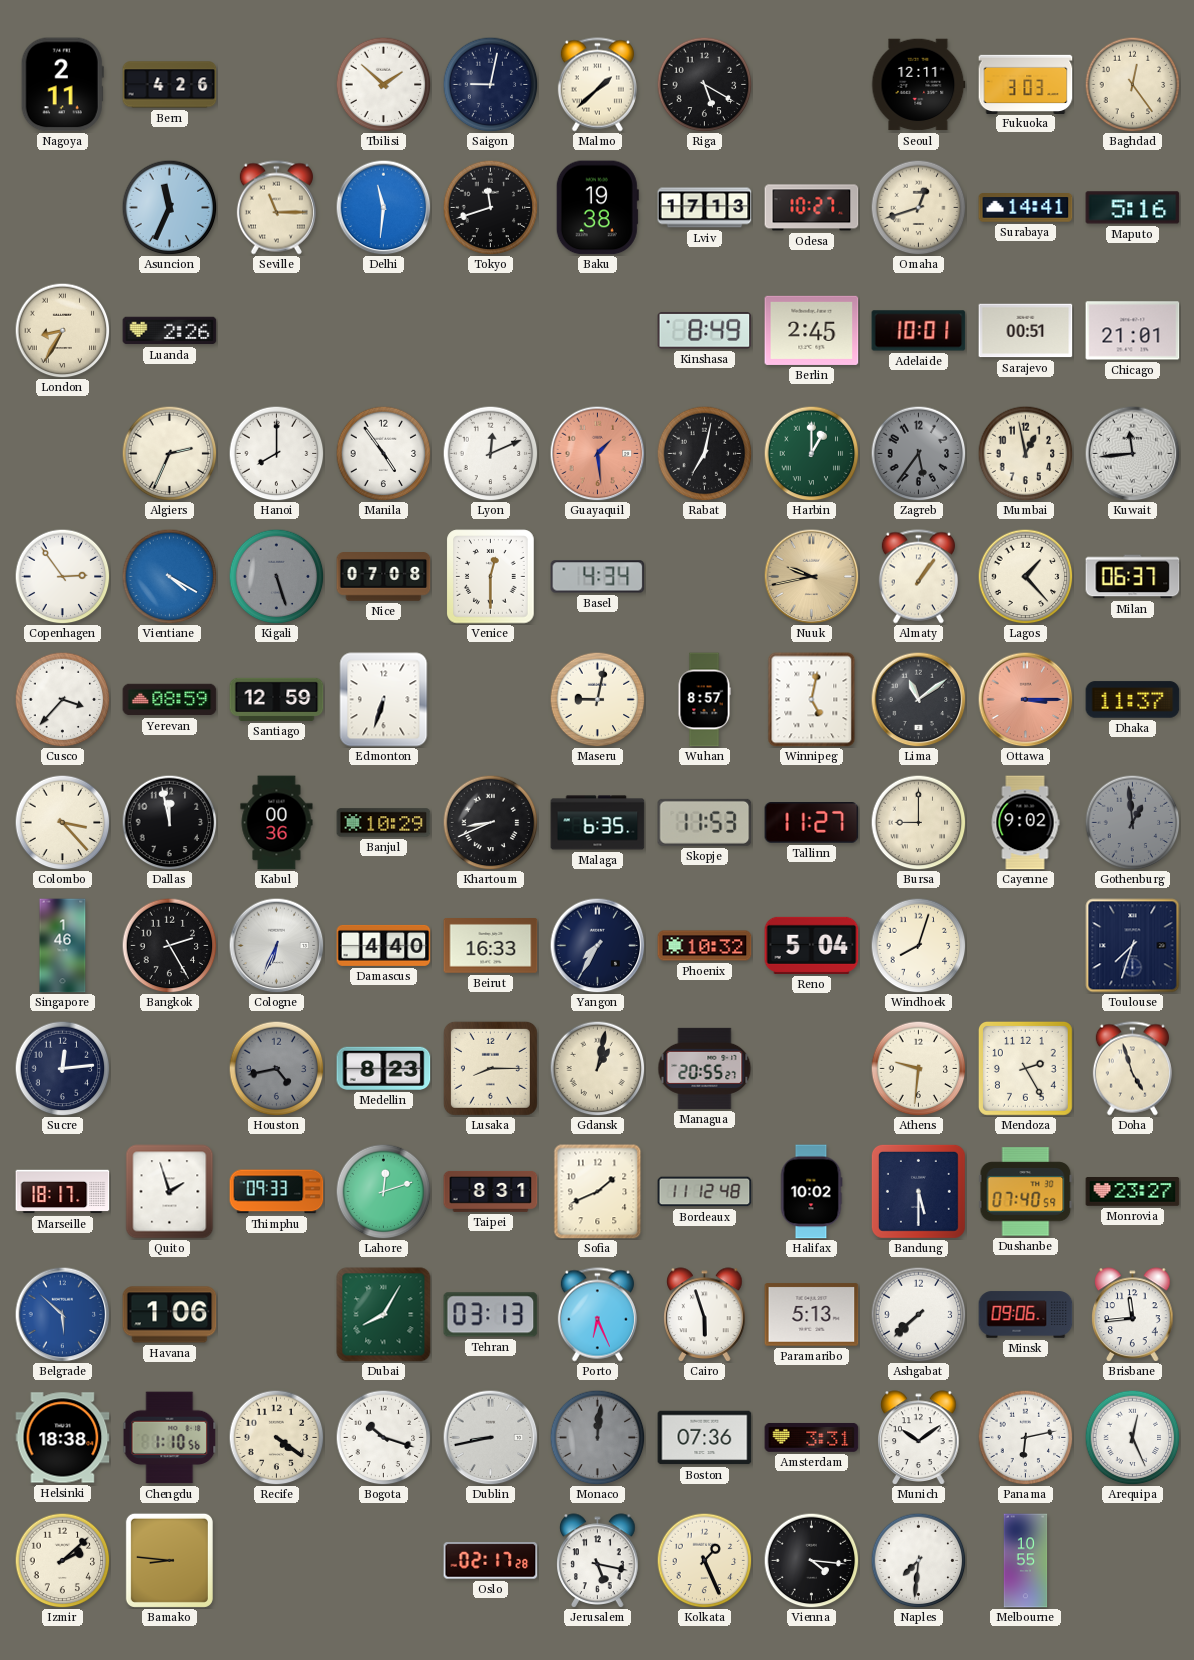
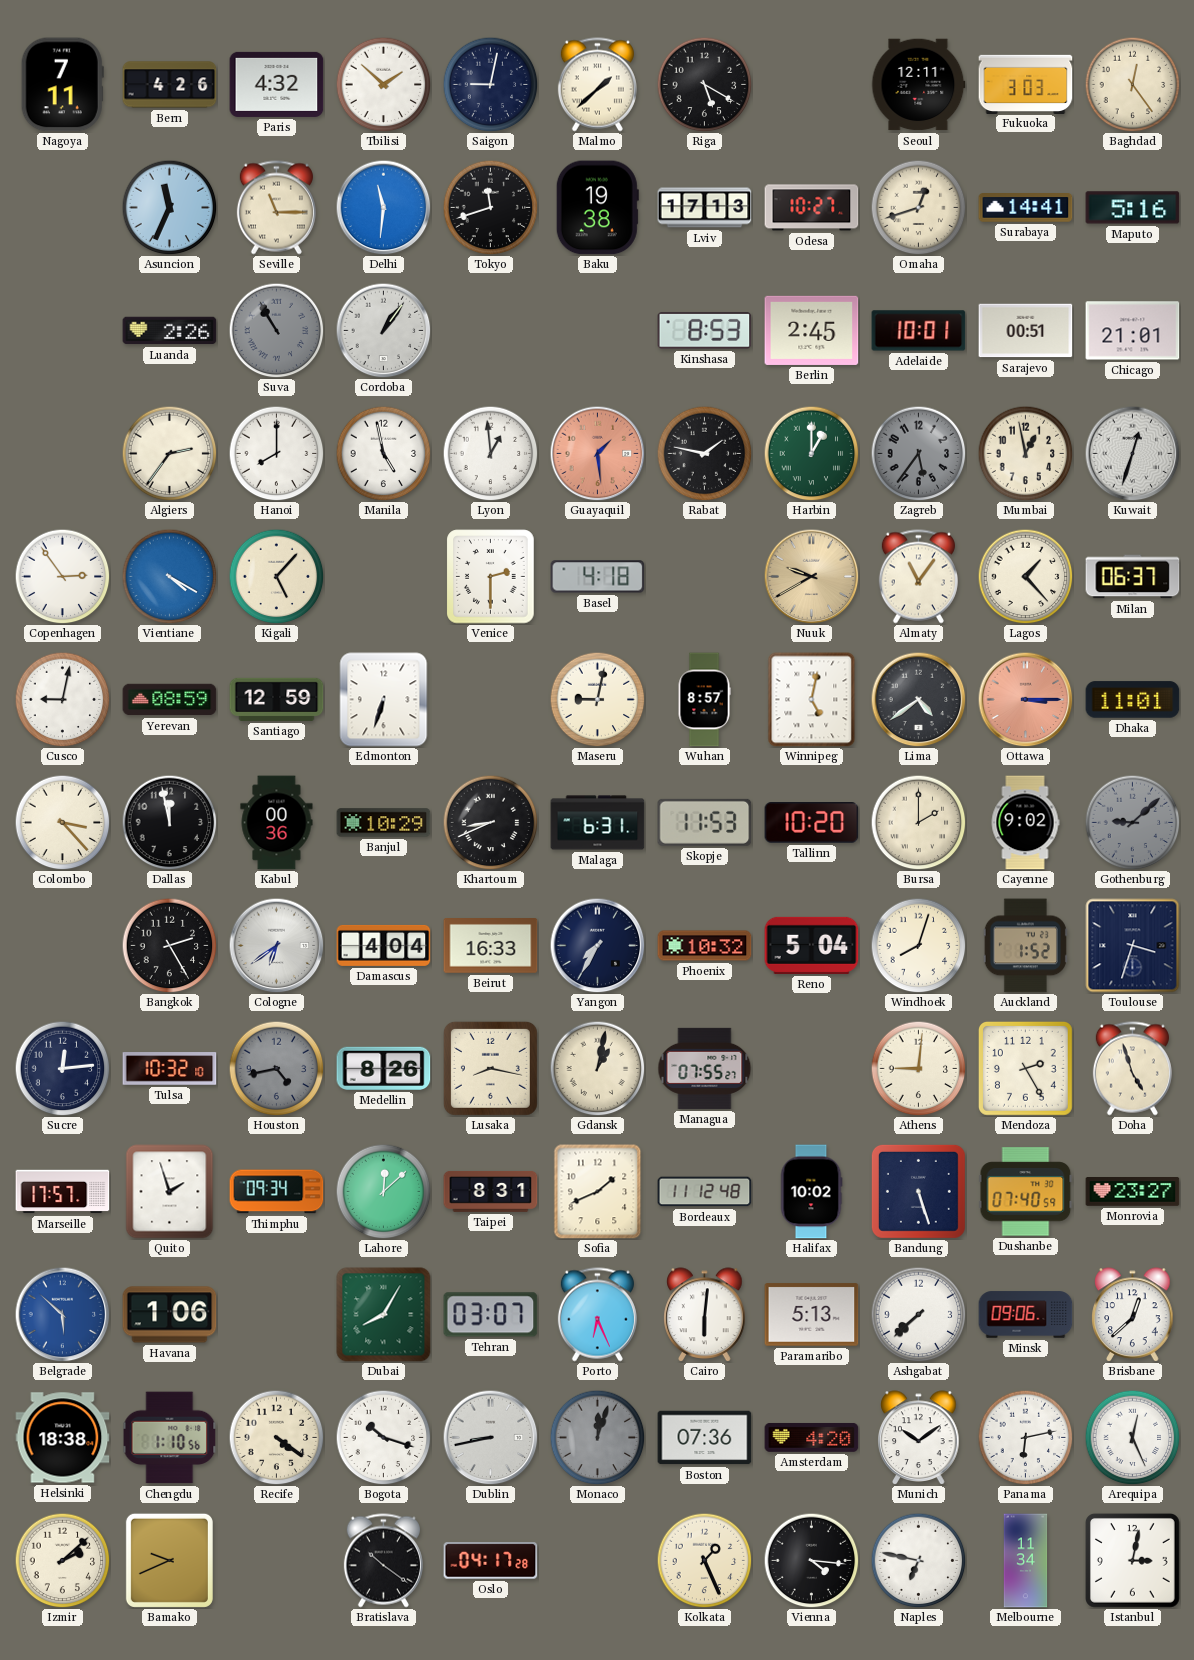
Nagoya: 2:11 -> 7:11
Paris: none -> 4:32
London: 8:35 -> none
Suva: none -> 10:55
Cordoba: none -> 1:06
Kinshasa: 8:49 -> 8:53
Algiers: 2:34 -> 2:36
Manila: 4:54 -> 4:58
Lyon: 12:11 -> 12:59
Rabat: 7:02 -> 1:47
Kuwait: 11:44 -> 12:33
Kigali: 5:27 -> 5:07
Kigali dial: grey -> cream
Nice: 07:08 -> none
Venice: 12:30 -> 2:30
Basel: 4:34 -> 4:18
Nuuk: 9:43 -> 9:40
Almaty: 1:06 -> 11:06
Cusco: 3:37 -> 9:02
Lima: 11:09 -> 4:39
Dhaka: 11:37 -> 11:01
Malaga: 6:35 -> 6:31
Tallinn: 11:27 -> 10:20
Bursa: 9:00 -> 2:00
Gothenburg: 12:59 -> 9:08
Singapore: 1:46 -> none
Cologne: 6:34 -> 6:39
Damascus: 4:40 -> 4:04
Auckland: none -> 1:52
Toulouse: 7:33 -> 3:33
Tulsa: none -> 10:32
Medellin: 8:23 -> 8:26
Lusaka: 8:15 -> 8:17
Managua: 20:55 -> 07:55
Athens: 9:31 -> 9:01
Marseille: 18:17 -> 17:57
Thimphu: 09:33 -> 09:34
Lahore: 12:12 -> 12:08
Bandung: 5:30 -> 5:27
Tehran: 03:13 -> 03:07
Cairo: 5:57 -> 6:01
Brisbane: 11:44 -> 12:38
Monaco: 12:01 -> 12:03
Amsterdam: 3:31 -> 4:20
Bamako: 8:46 -> 9:41
Bratislava: none -> 10:21
Oslo: 02:17 -> 04:17
Jerusalem: 5:17 -> none
Naples: 7:31 -> 6:47
Melbourne: 10:55 -> 11:34
Istanbul: none -> 3:02
